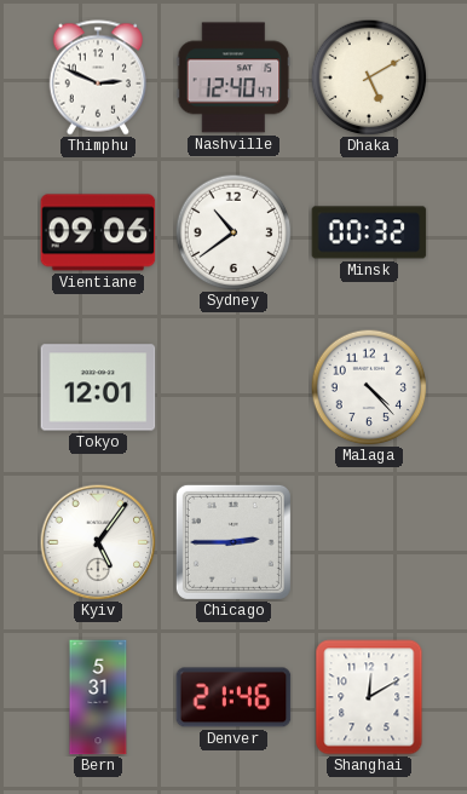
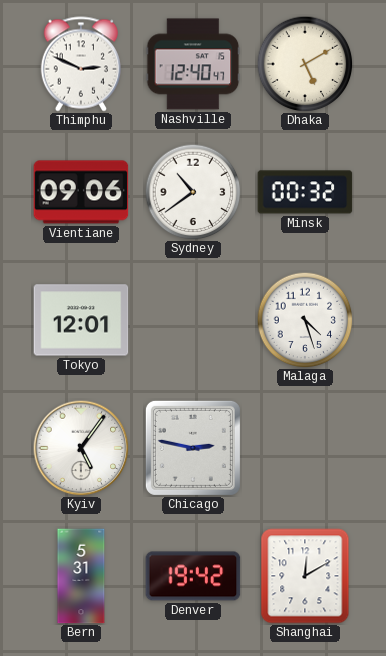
Malaga: 4:23 -> 4:27
Chicago: 2:45 -> 2:47
Denver: 21:46 -> 19:42
